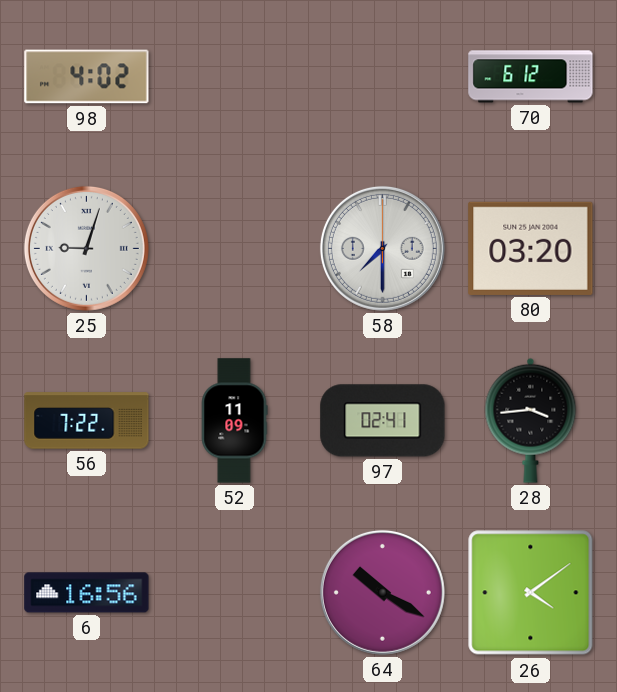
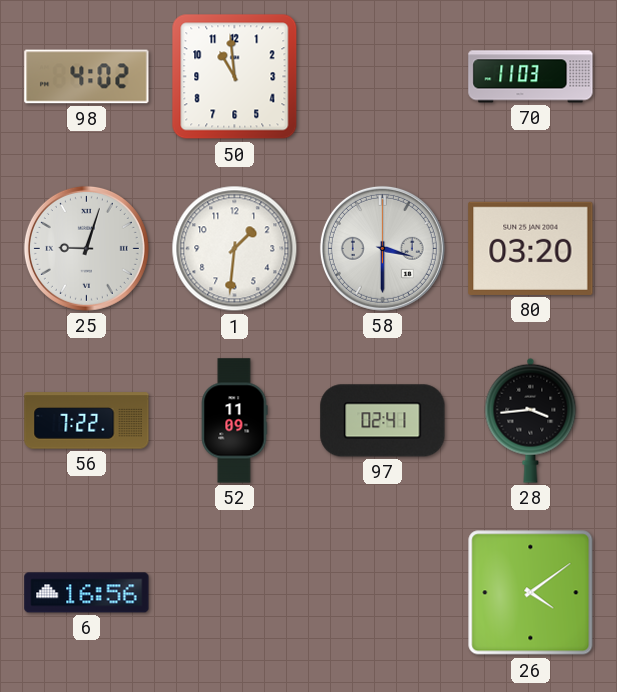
50: none -> 10:59
70: 6:12 -> 11:03
1: none -> 1:31
58: 7:30 -> 3:30
64: 10:20 -> none
